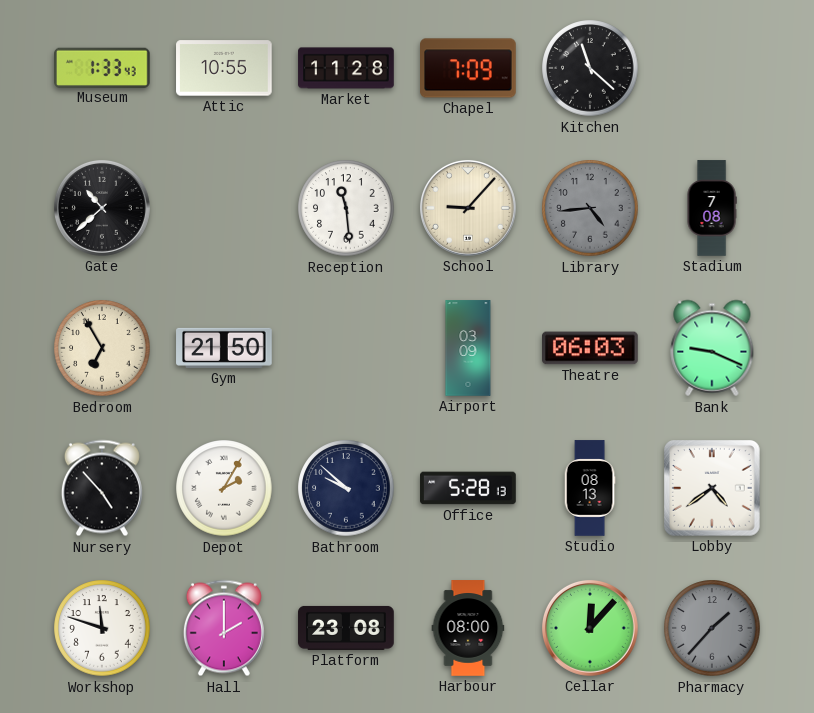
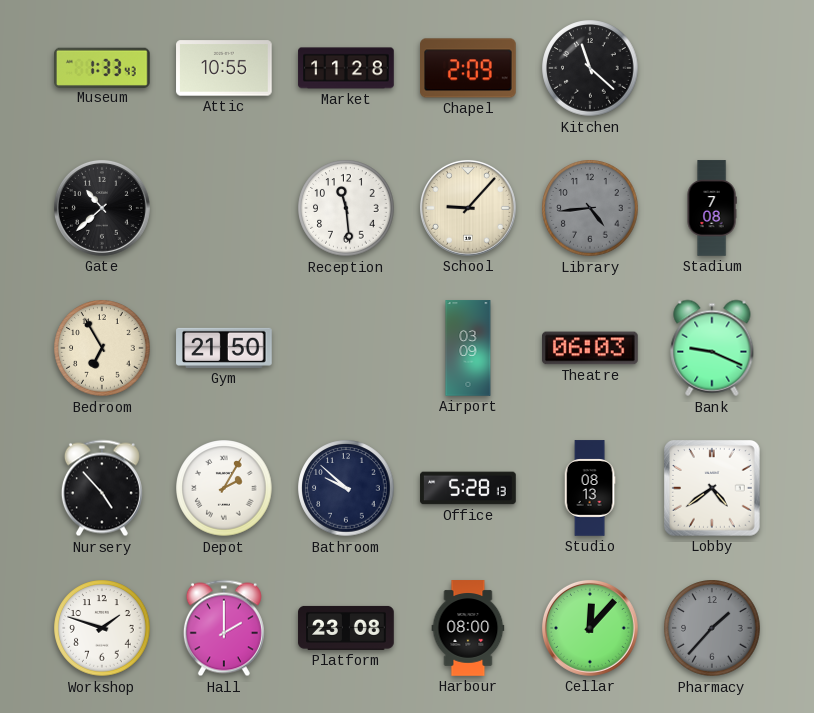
Chapel: 7:09 -> 2:09
Workshop: 11:48 -> 1:48
